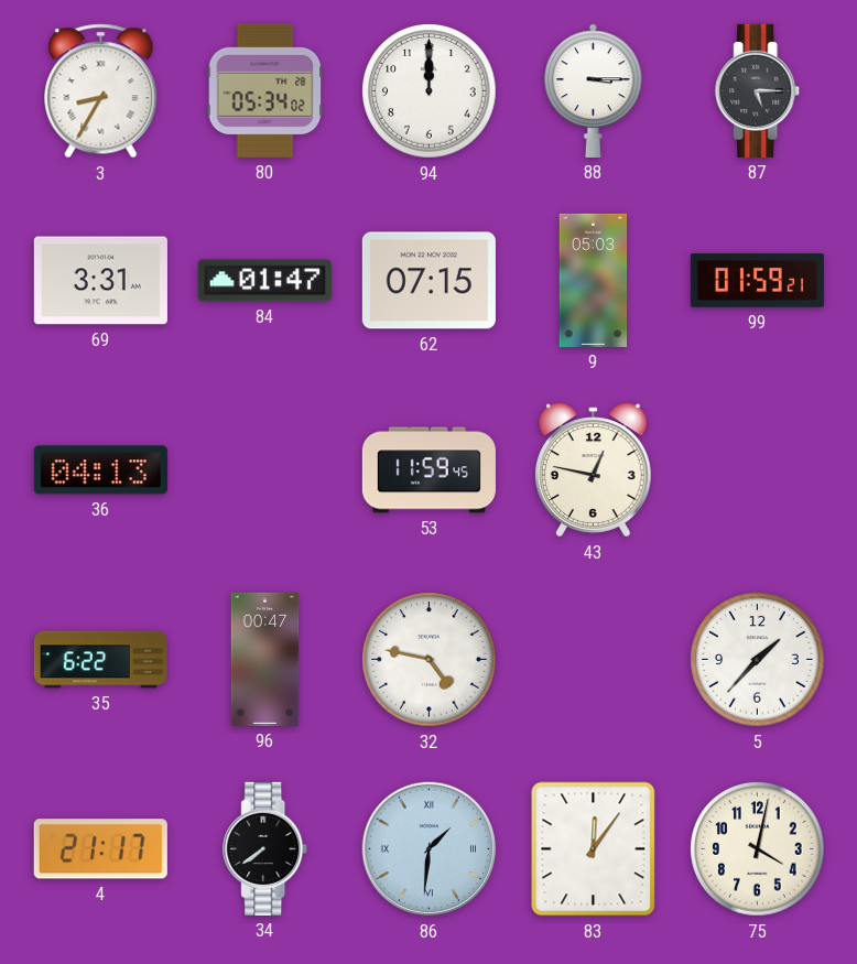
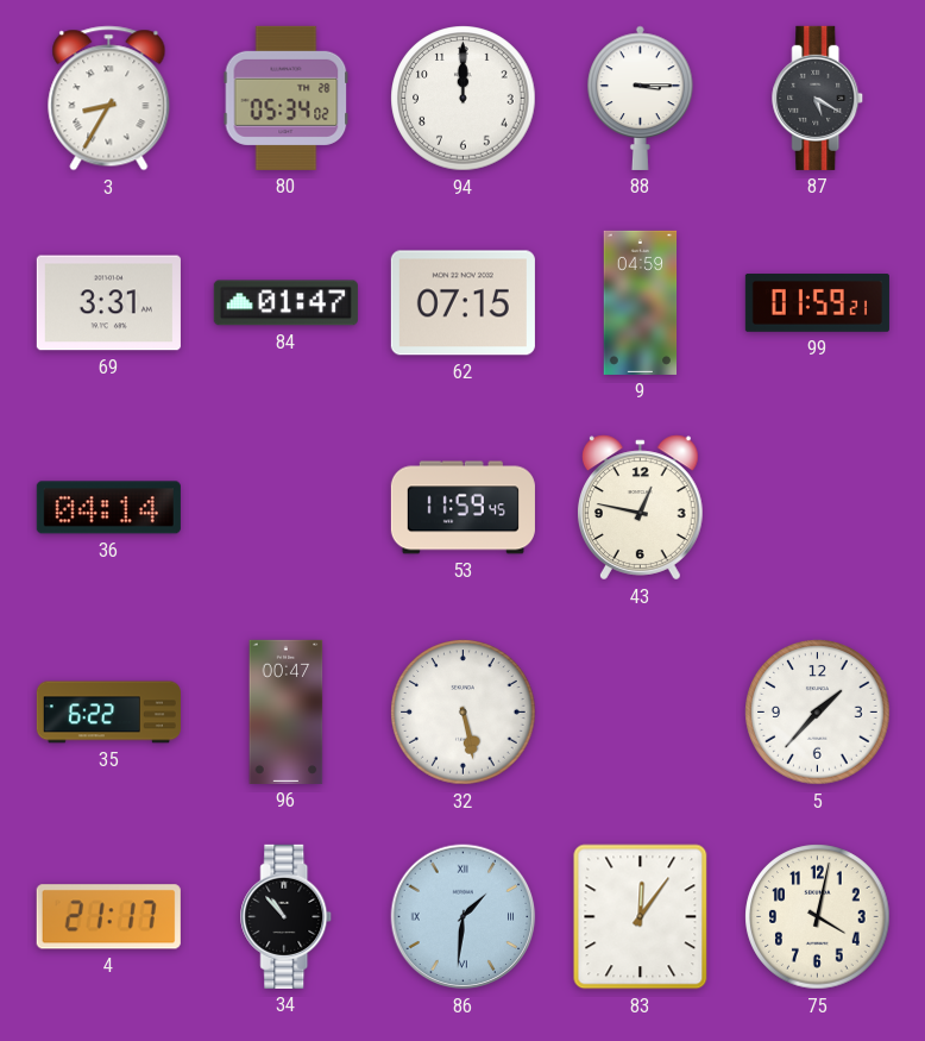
87: 5:15 -> 5:20
9: 05:03 -> 04:59
36: 04:13 -> 04:14
32: 4:47 -> 5:28
34: 7:39 -> 10:53
